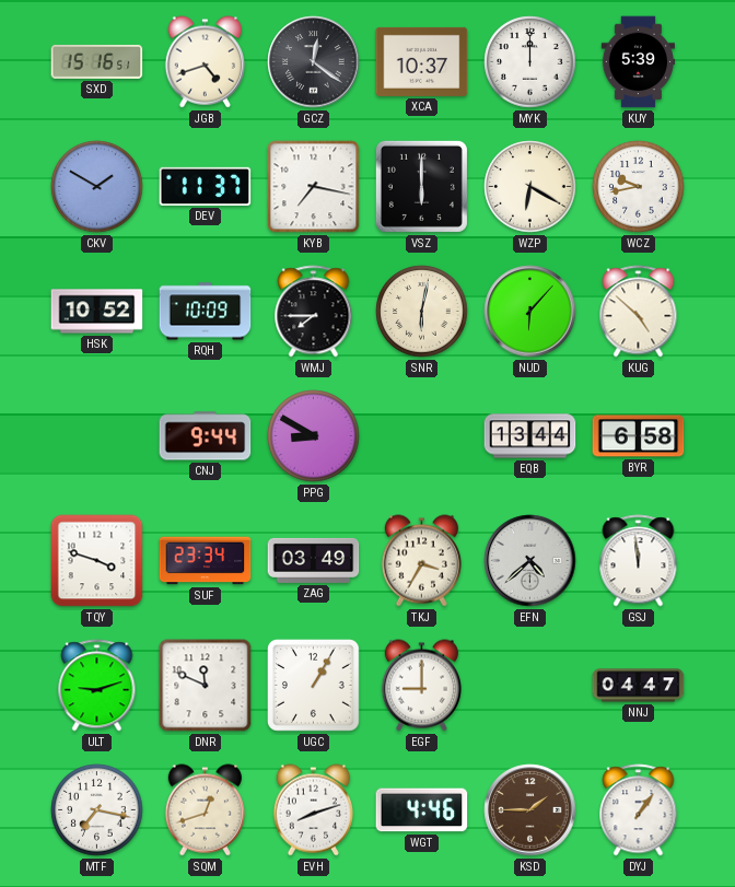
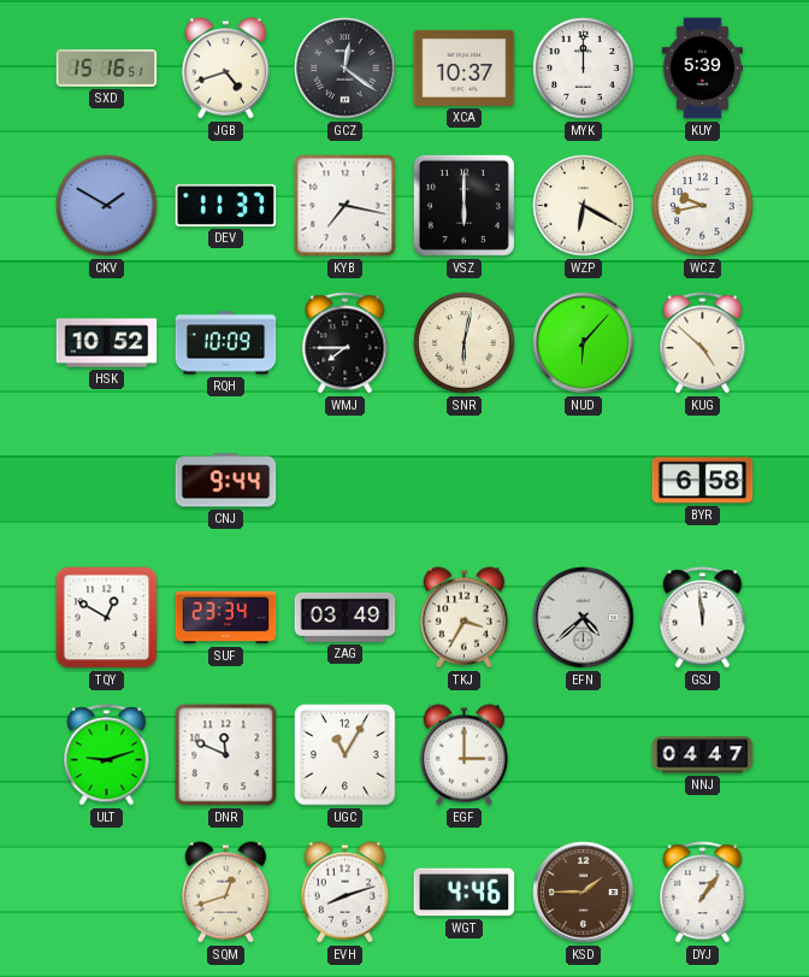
PPG: 8:50 -> none
EQB: 13:44 -> none
TQY: 3:48 -> 12:50
UGC: 1:05 -> 11:05
EGF: 9:00 -> 3:00
MTF: 7:17 -> none
